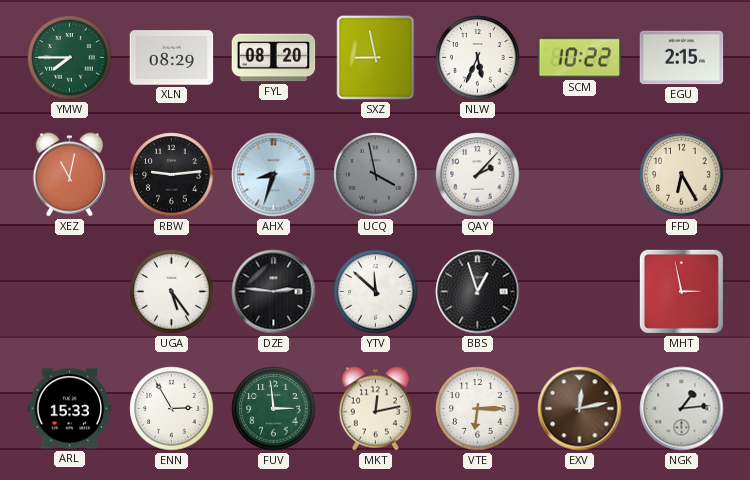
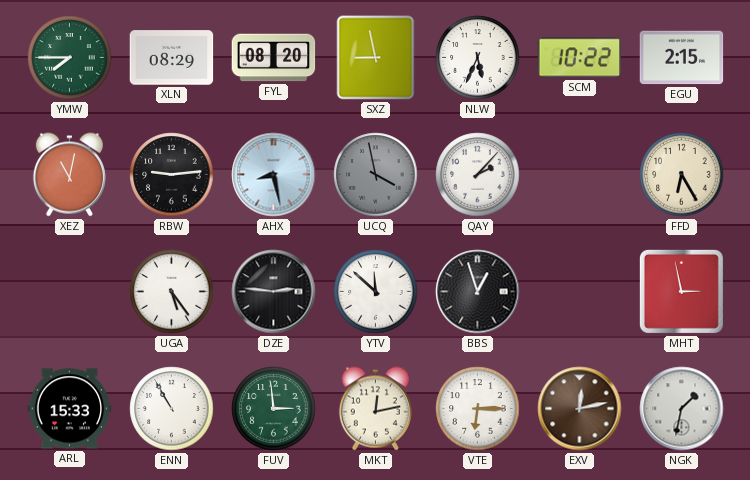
AHX: 8:33 -> 8:28
ENN: 2:55 -> 10:55
NGK: 1:14 -> 1:32
